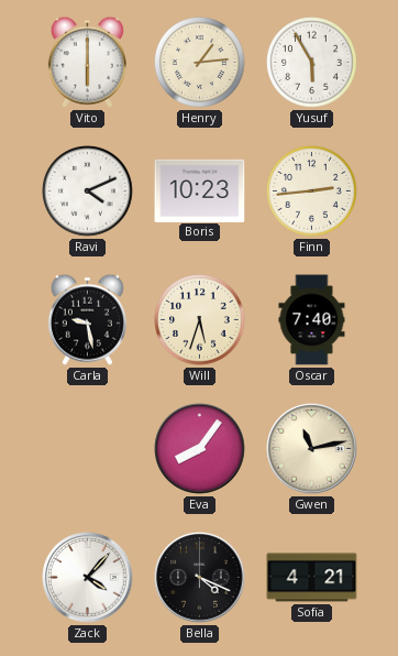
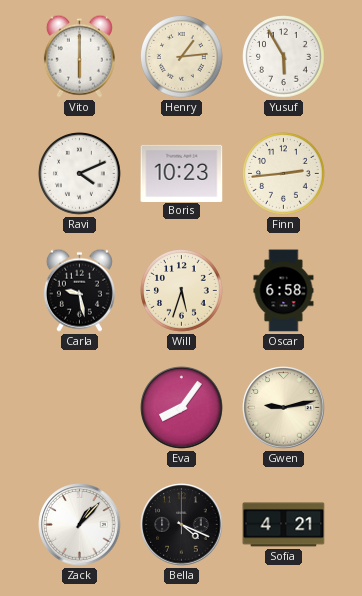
Oscar: 7:40 -> 6:58
Gwen: 11:13 -> 9:13
Zack: 4:07 -> 1:07
